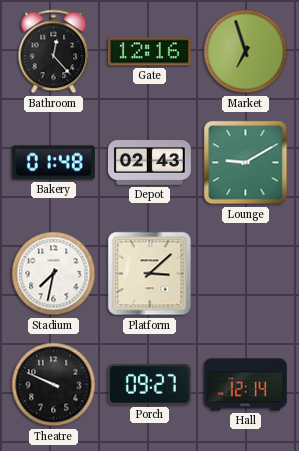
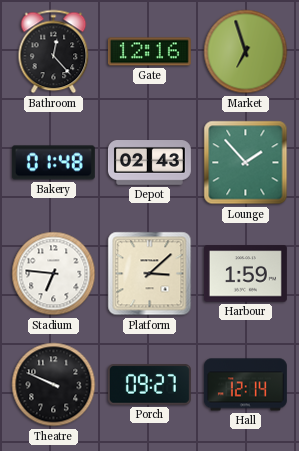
Lounge: 9:10 -> 1:53
Stadium: 7:32 -> 6:46
Harbour: none -> 1:59
